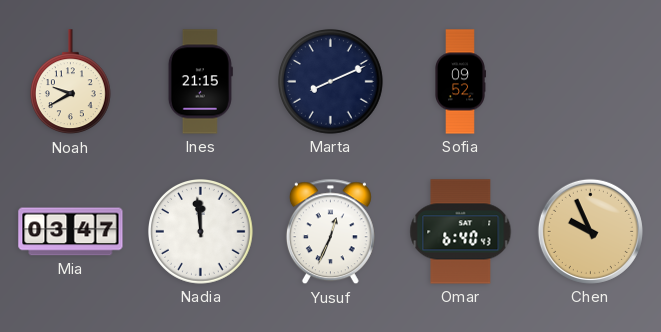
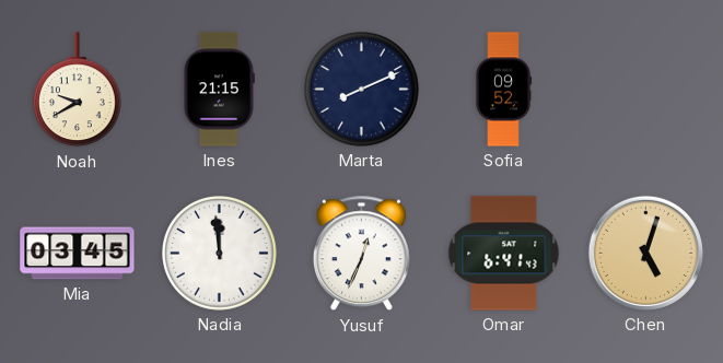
Mia: 03:47 -> 03:45
Omar: 6:40 -> 6:41
Chen: 9:56 -> 5:03
